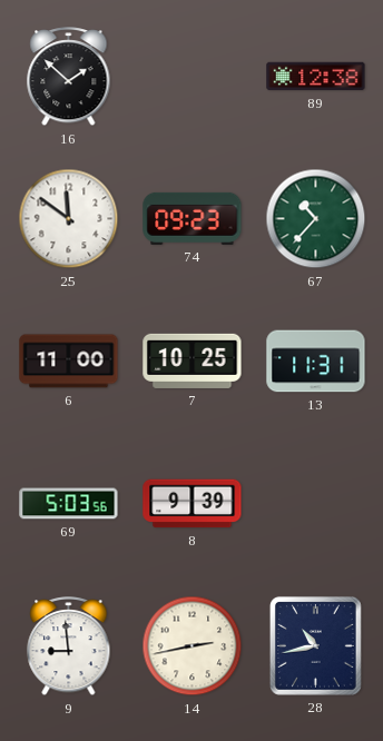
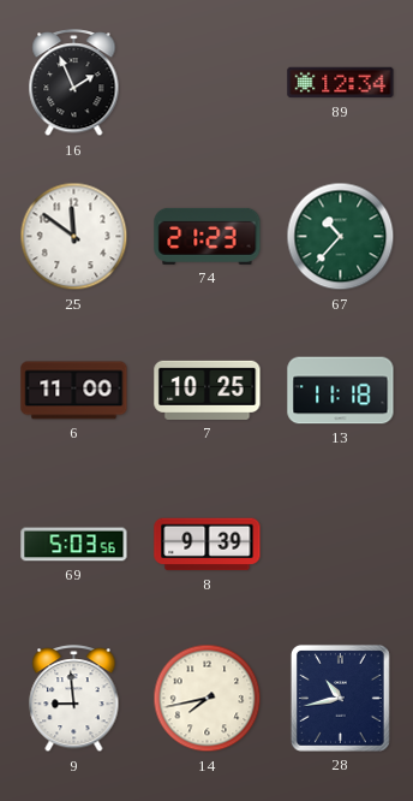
16: 1:52 -> 1:56
89: 12:38 -> 12:34
74: 09:23 -> 21:23
13: 11:31 -> 11:18
14: 2:43 -> 7:43
